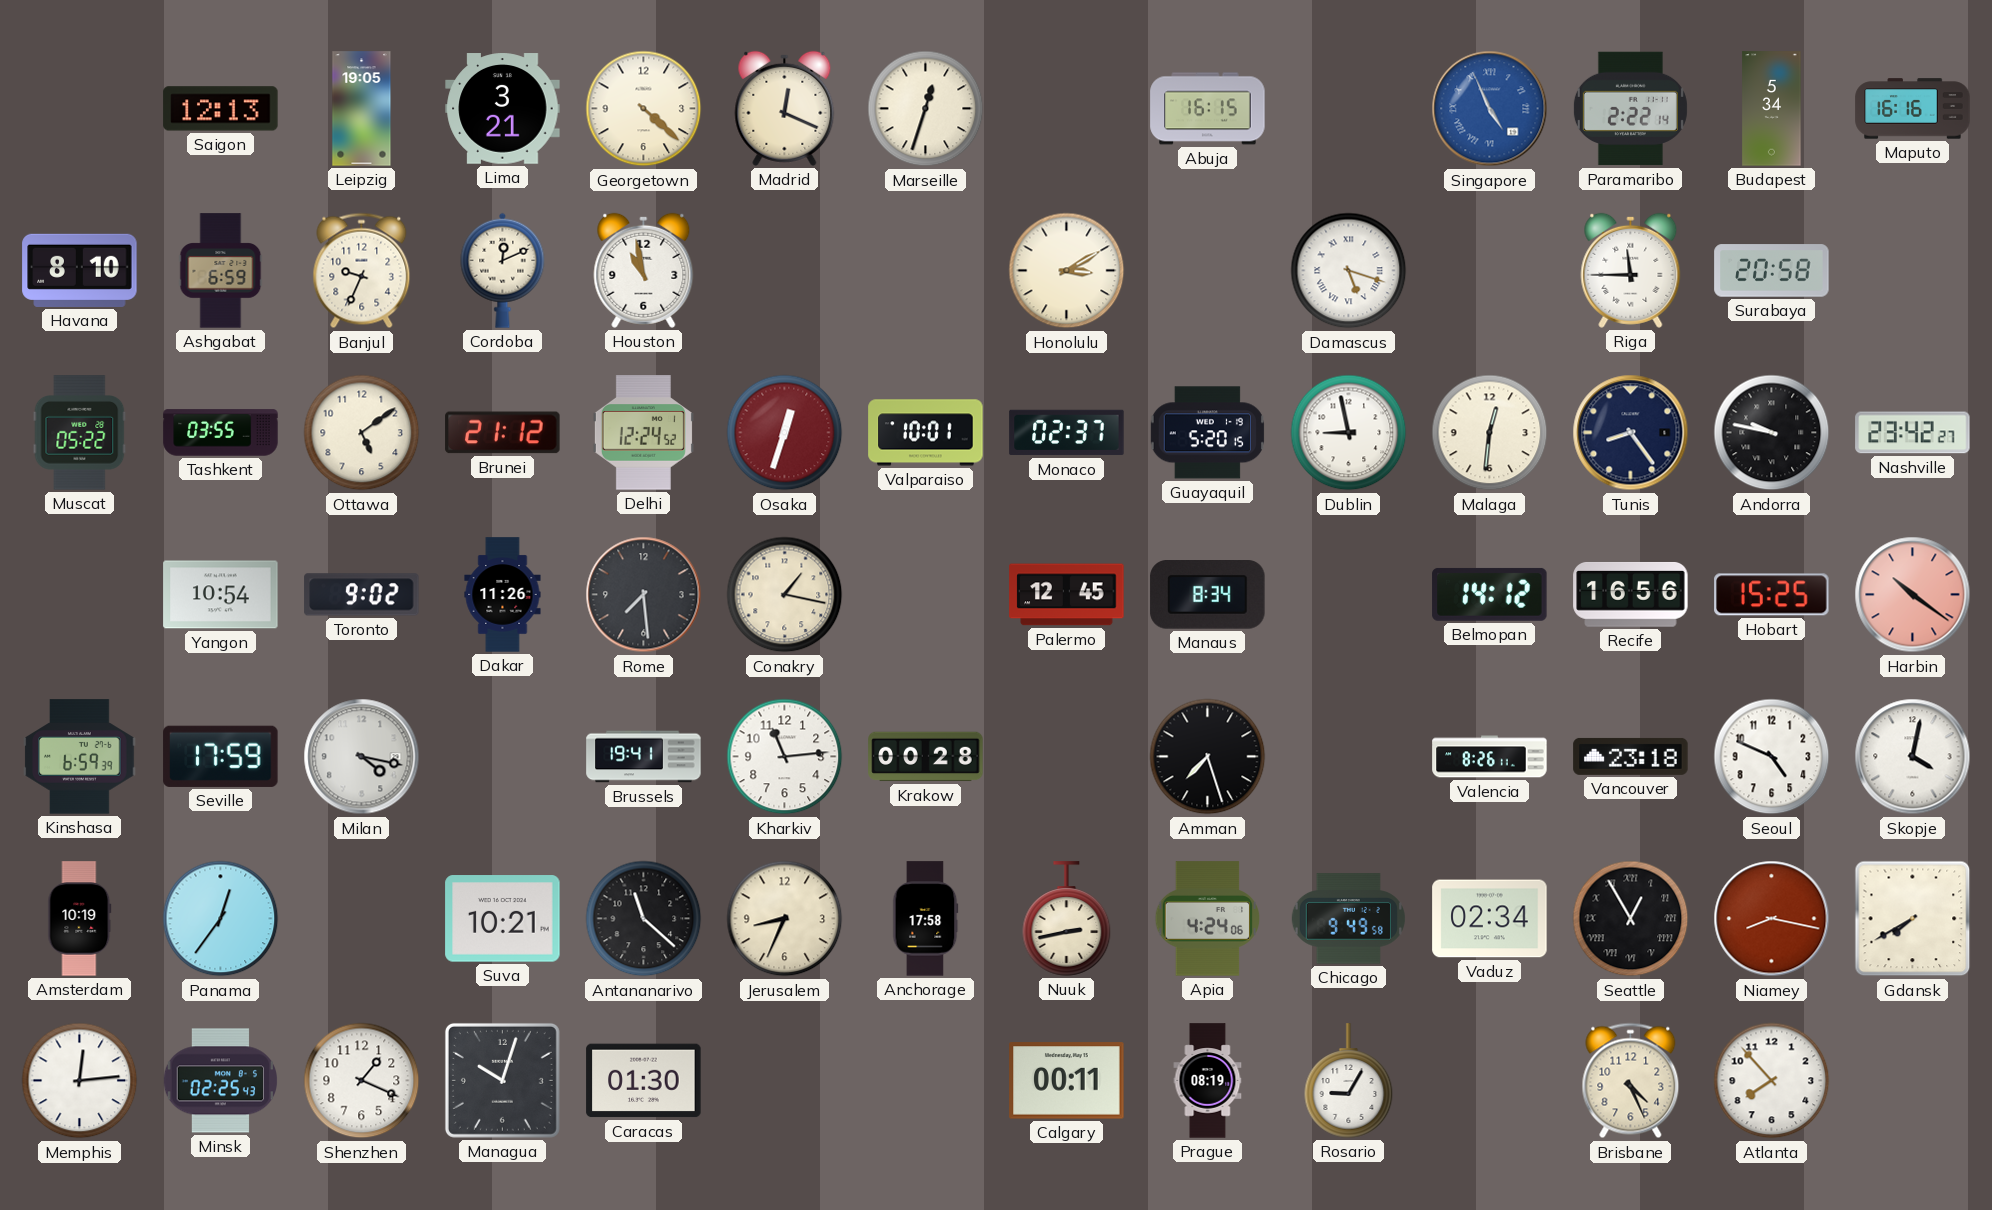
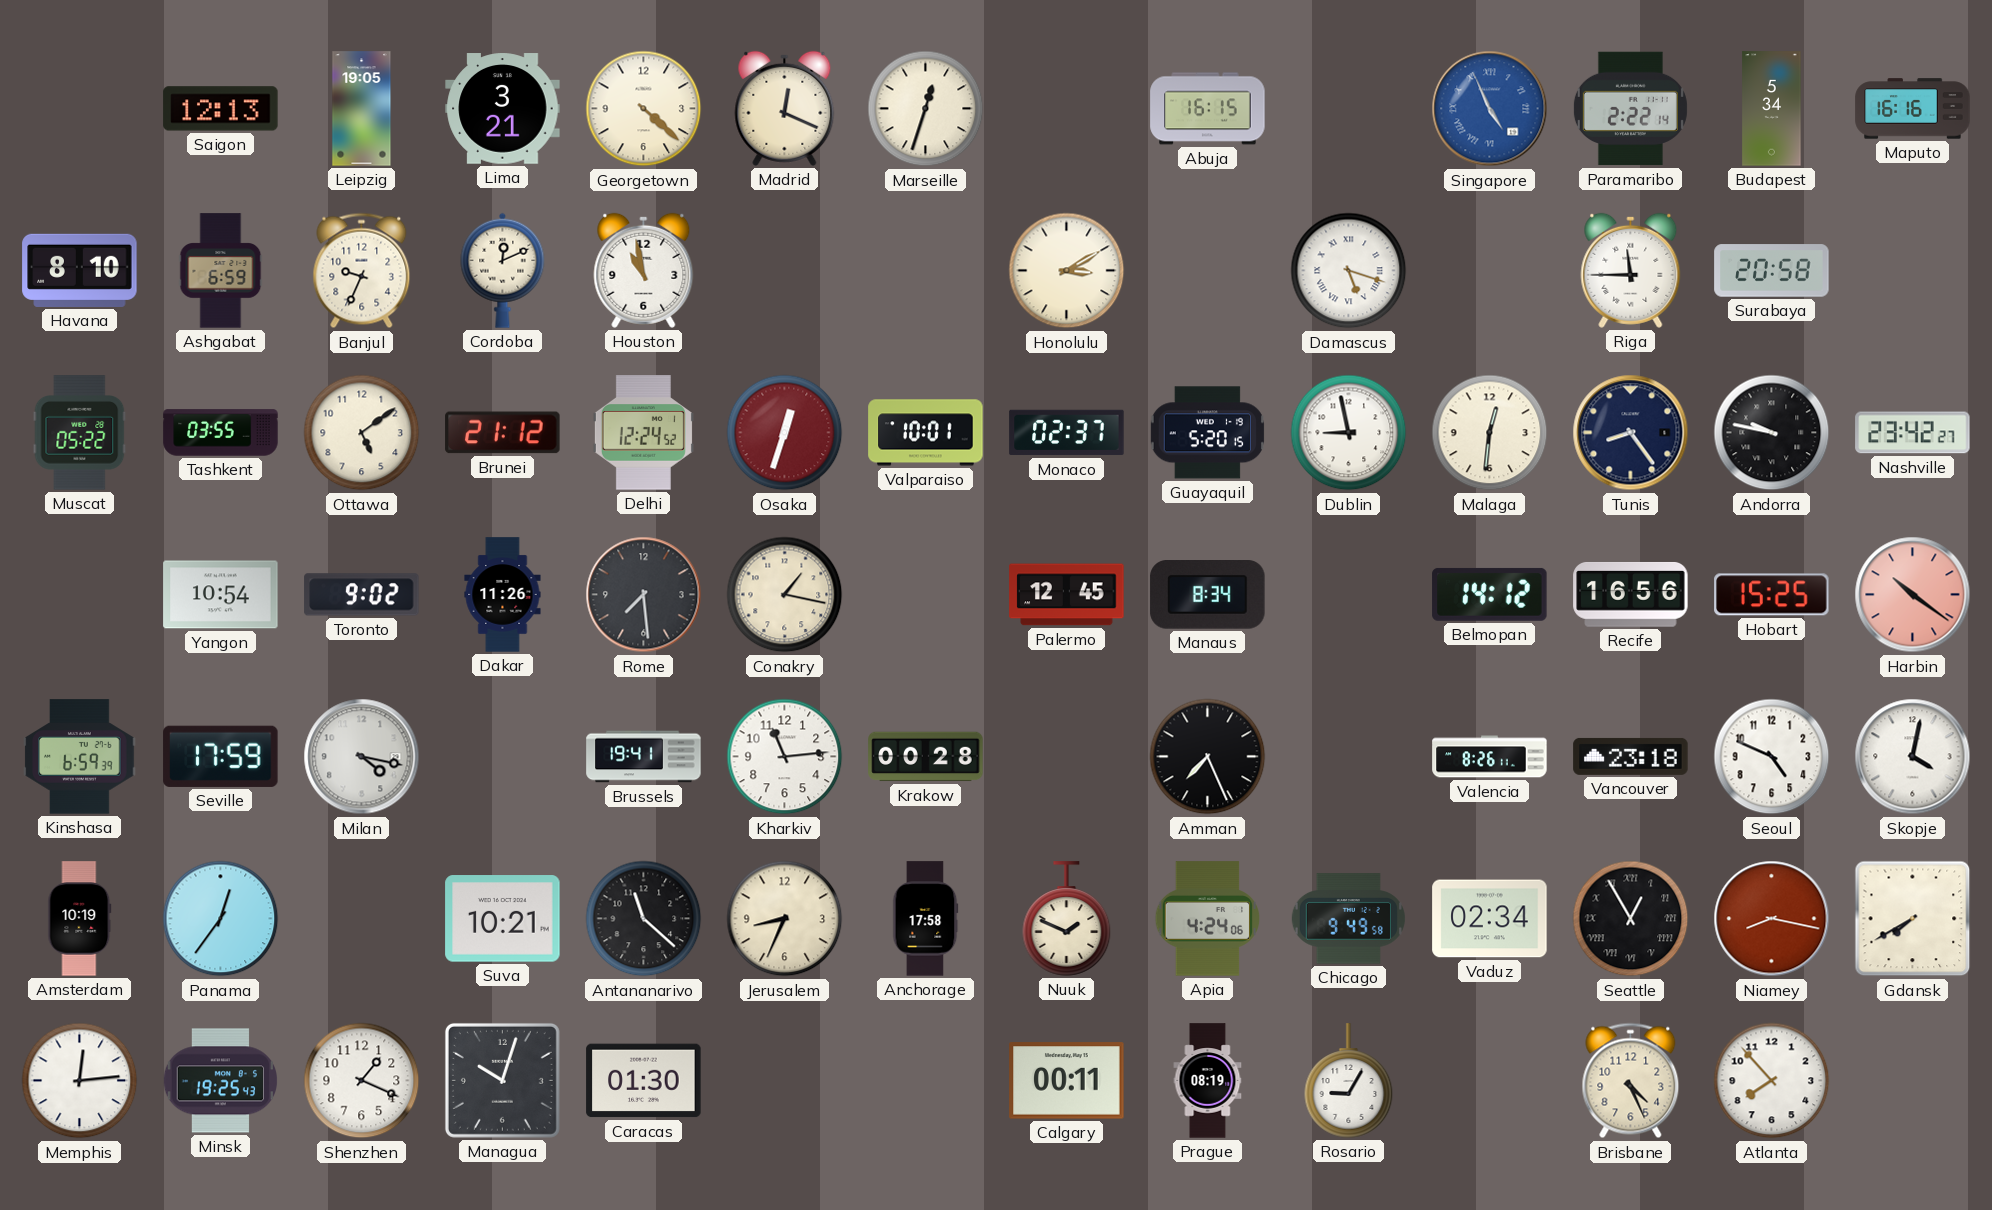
Amman: 7:27 -> 7:26
Nuuk: 2:43 -> 1:49
Minsk: 02:25 -> 19:25
